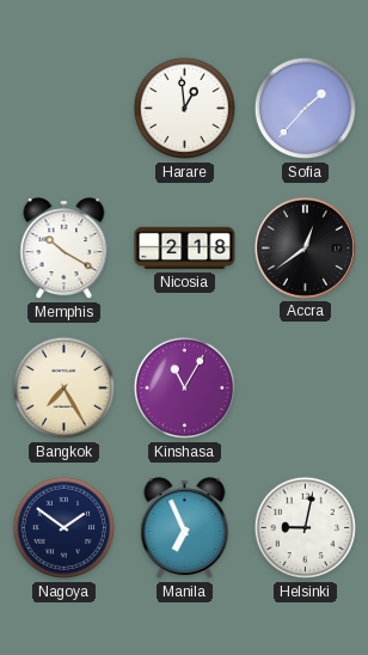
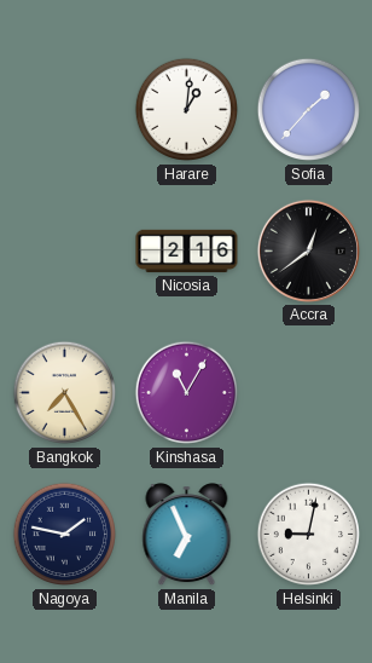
Harare: 12:59 -> 1:01
Memphis: 10:20 -> none
Nicosia: 2:18 -> 2:16
Nagoya: 1:51 -> 1:47
